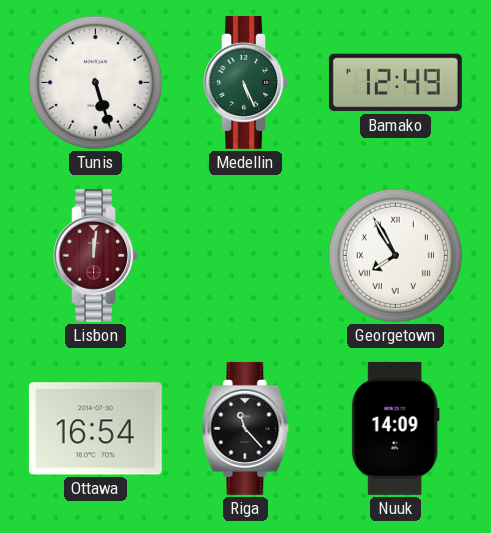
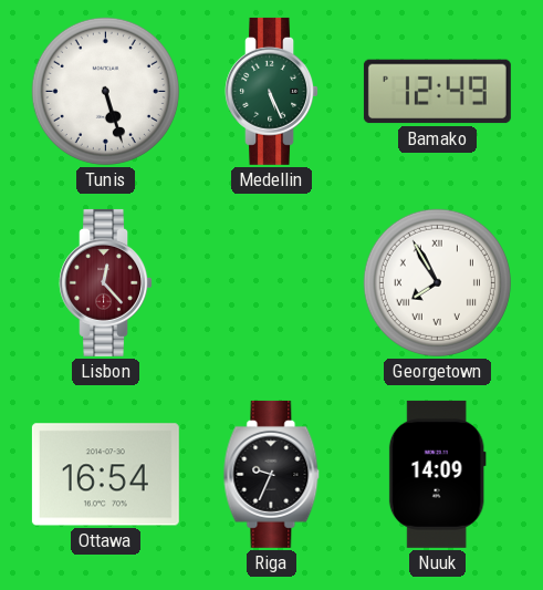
Lisbon: 12:01 -> 12:23
Riga: 11:23 -> 9:34
